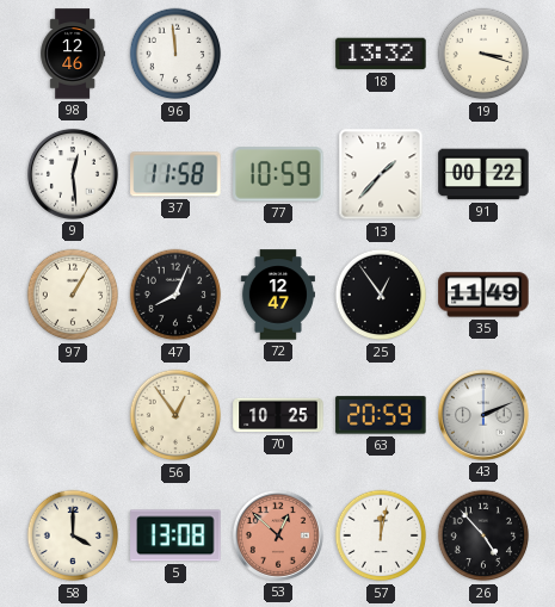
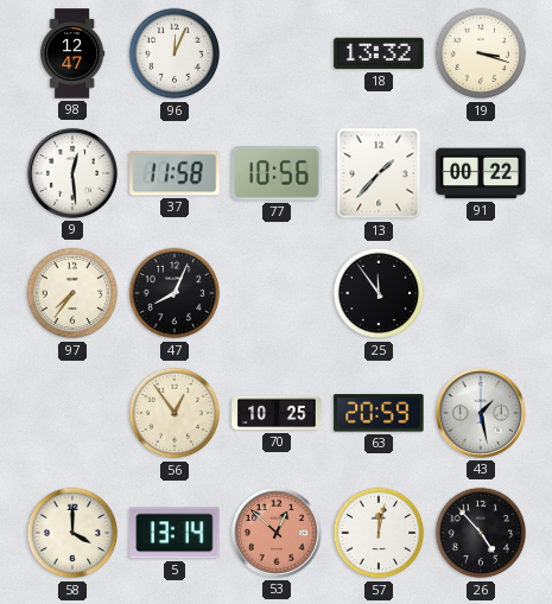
98: 12:46 -> 12:47
96: 11:59 -> 12:04
77: 10:59 -> 10:56
97: 1:05 -> 7:36
72: 12:47 -> none
25: 12:54 -> 11:54
35: 11:49 -> none
43: 2:11 -> 1:28
5: 13:08 -> 13:14
